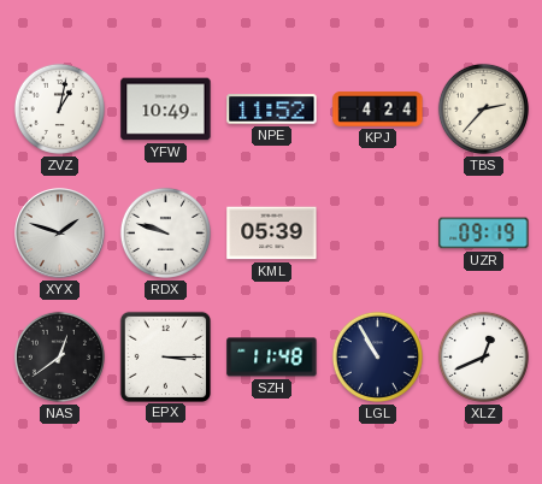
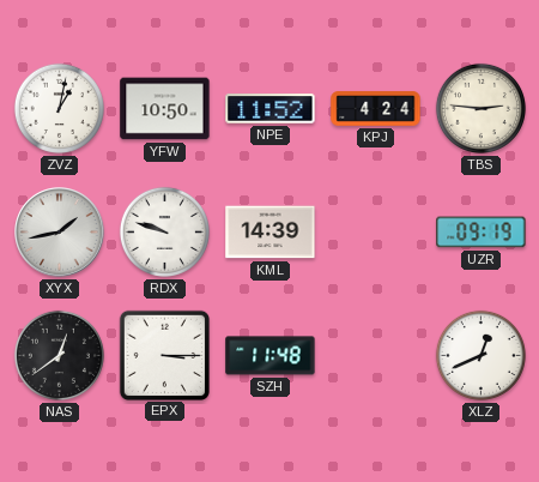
YFW: 10:49 -> 10:50
TBS: 2:37 -> 2:46
XYX: 1:48 -> 1:43
KML: 05:39 -> 14:39
LGL: 10:55 -> none
